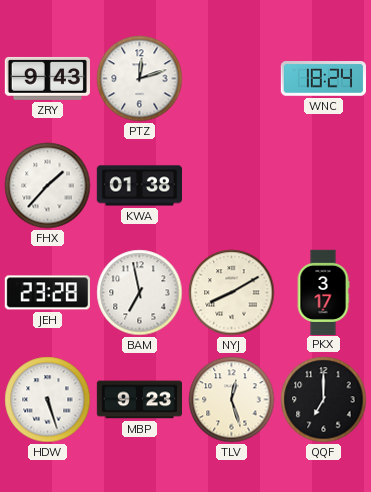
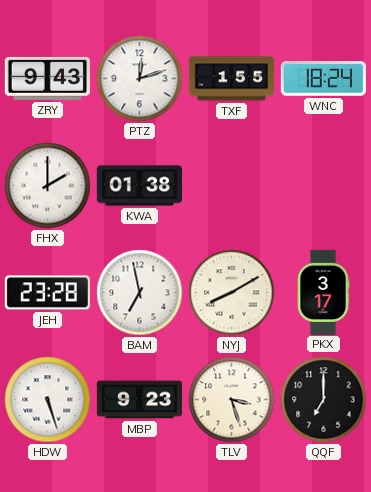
TXF: none -> 1:55
FHX: 1:37 -> 2:00
TLV: 12:27 -> 3:27
